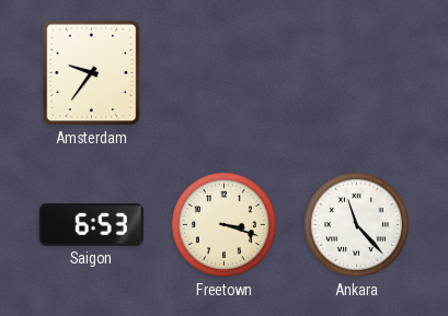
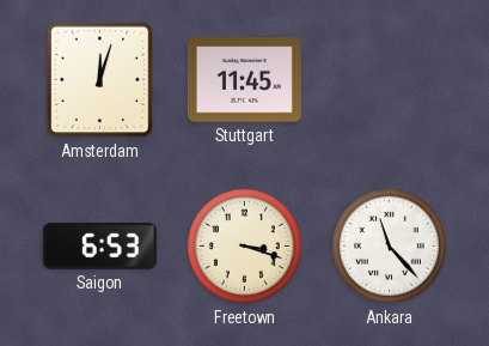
Amsterdam: 9:36 -> 12:03
Stuttgart: none -> 11:45
